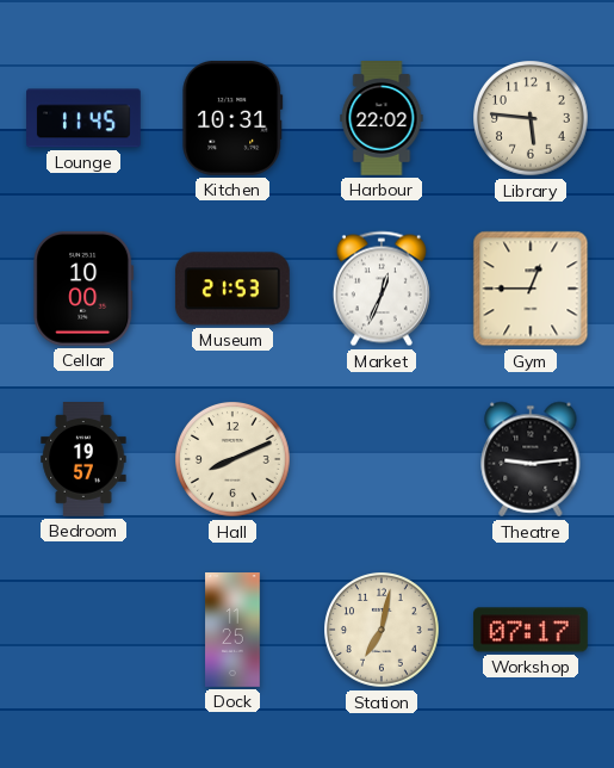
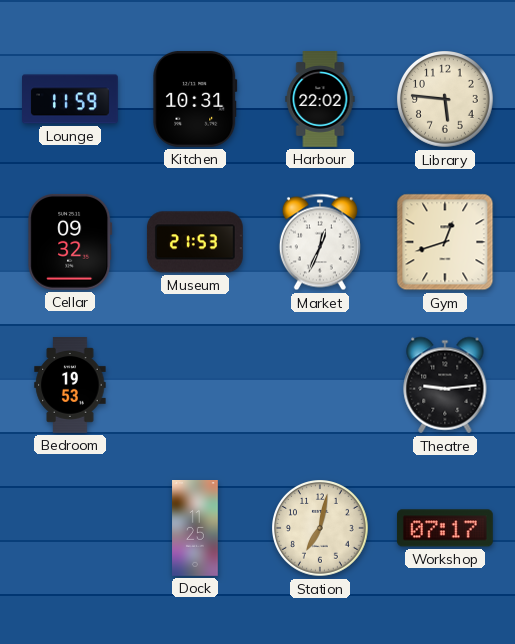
Lounge: 11:45 -> 11:59
Cellar: 10:00 -> 09:32
Gym: 12:45 -> 12:42
Bedroom: 19:57 -> 19:53
Hall: 8:11 -> none
